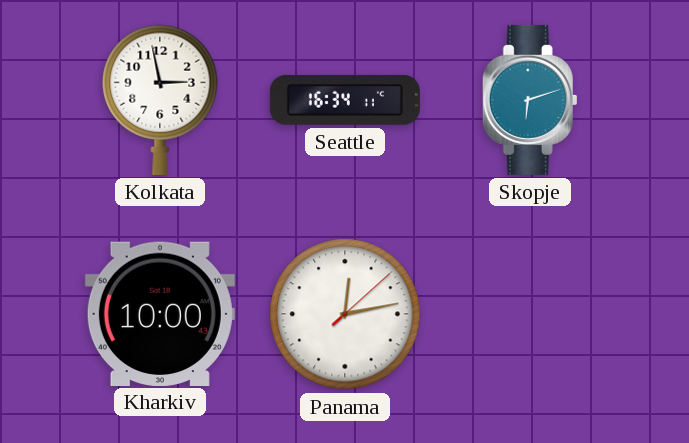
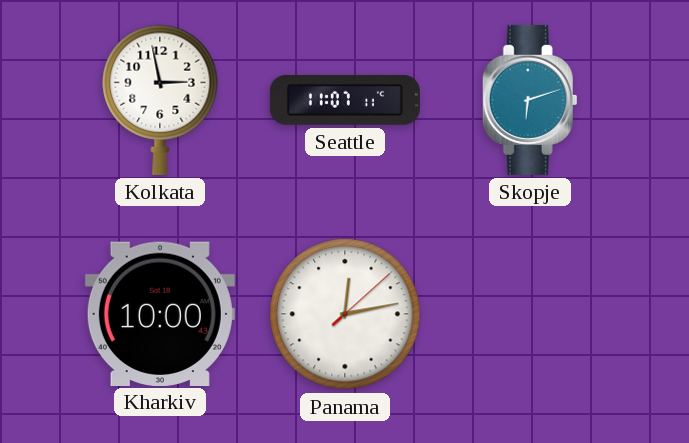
Seattle: 16:34 -> 11:07
